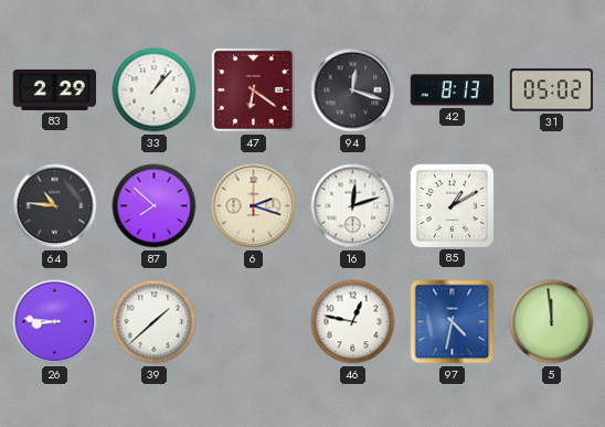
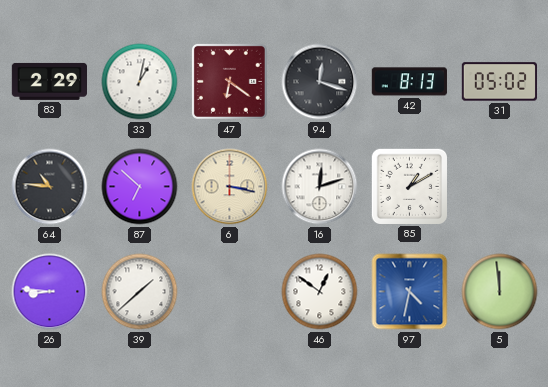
33: 1:07 -> 1:02
87: 7:52 -> 6:52
6: 2:18 -> 3:17
46: 12:47 -> 12:51
